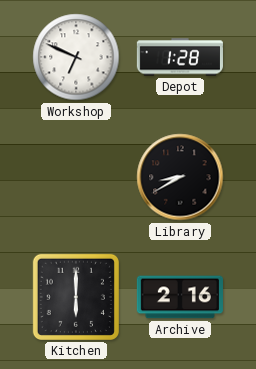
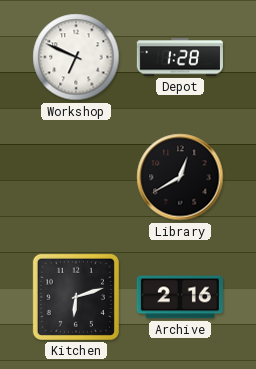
Library: 8:40 -> 12:40
Kitchen: 6:00 -> 6:12
